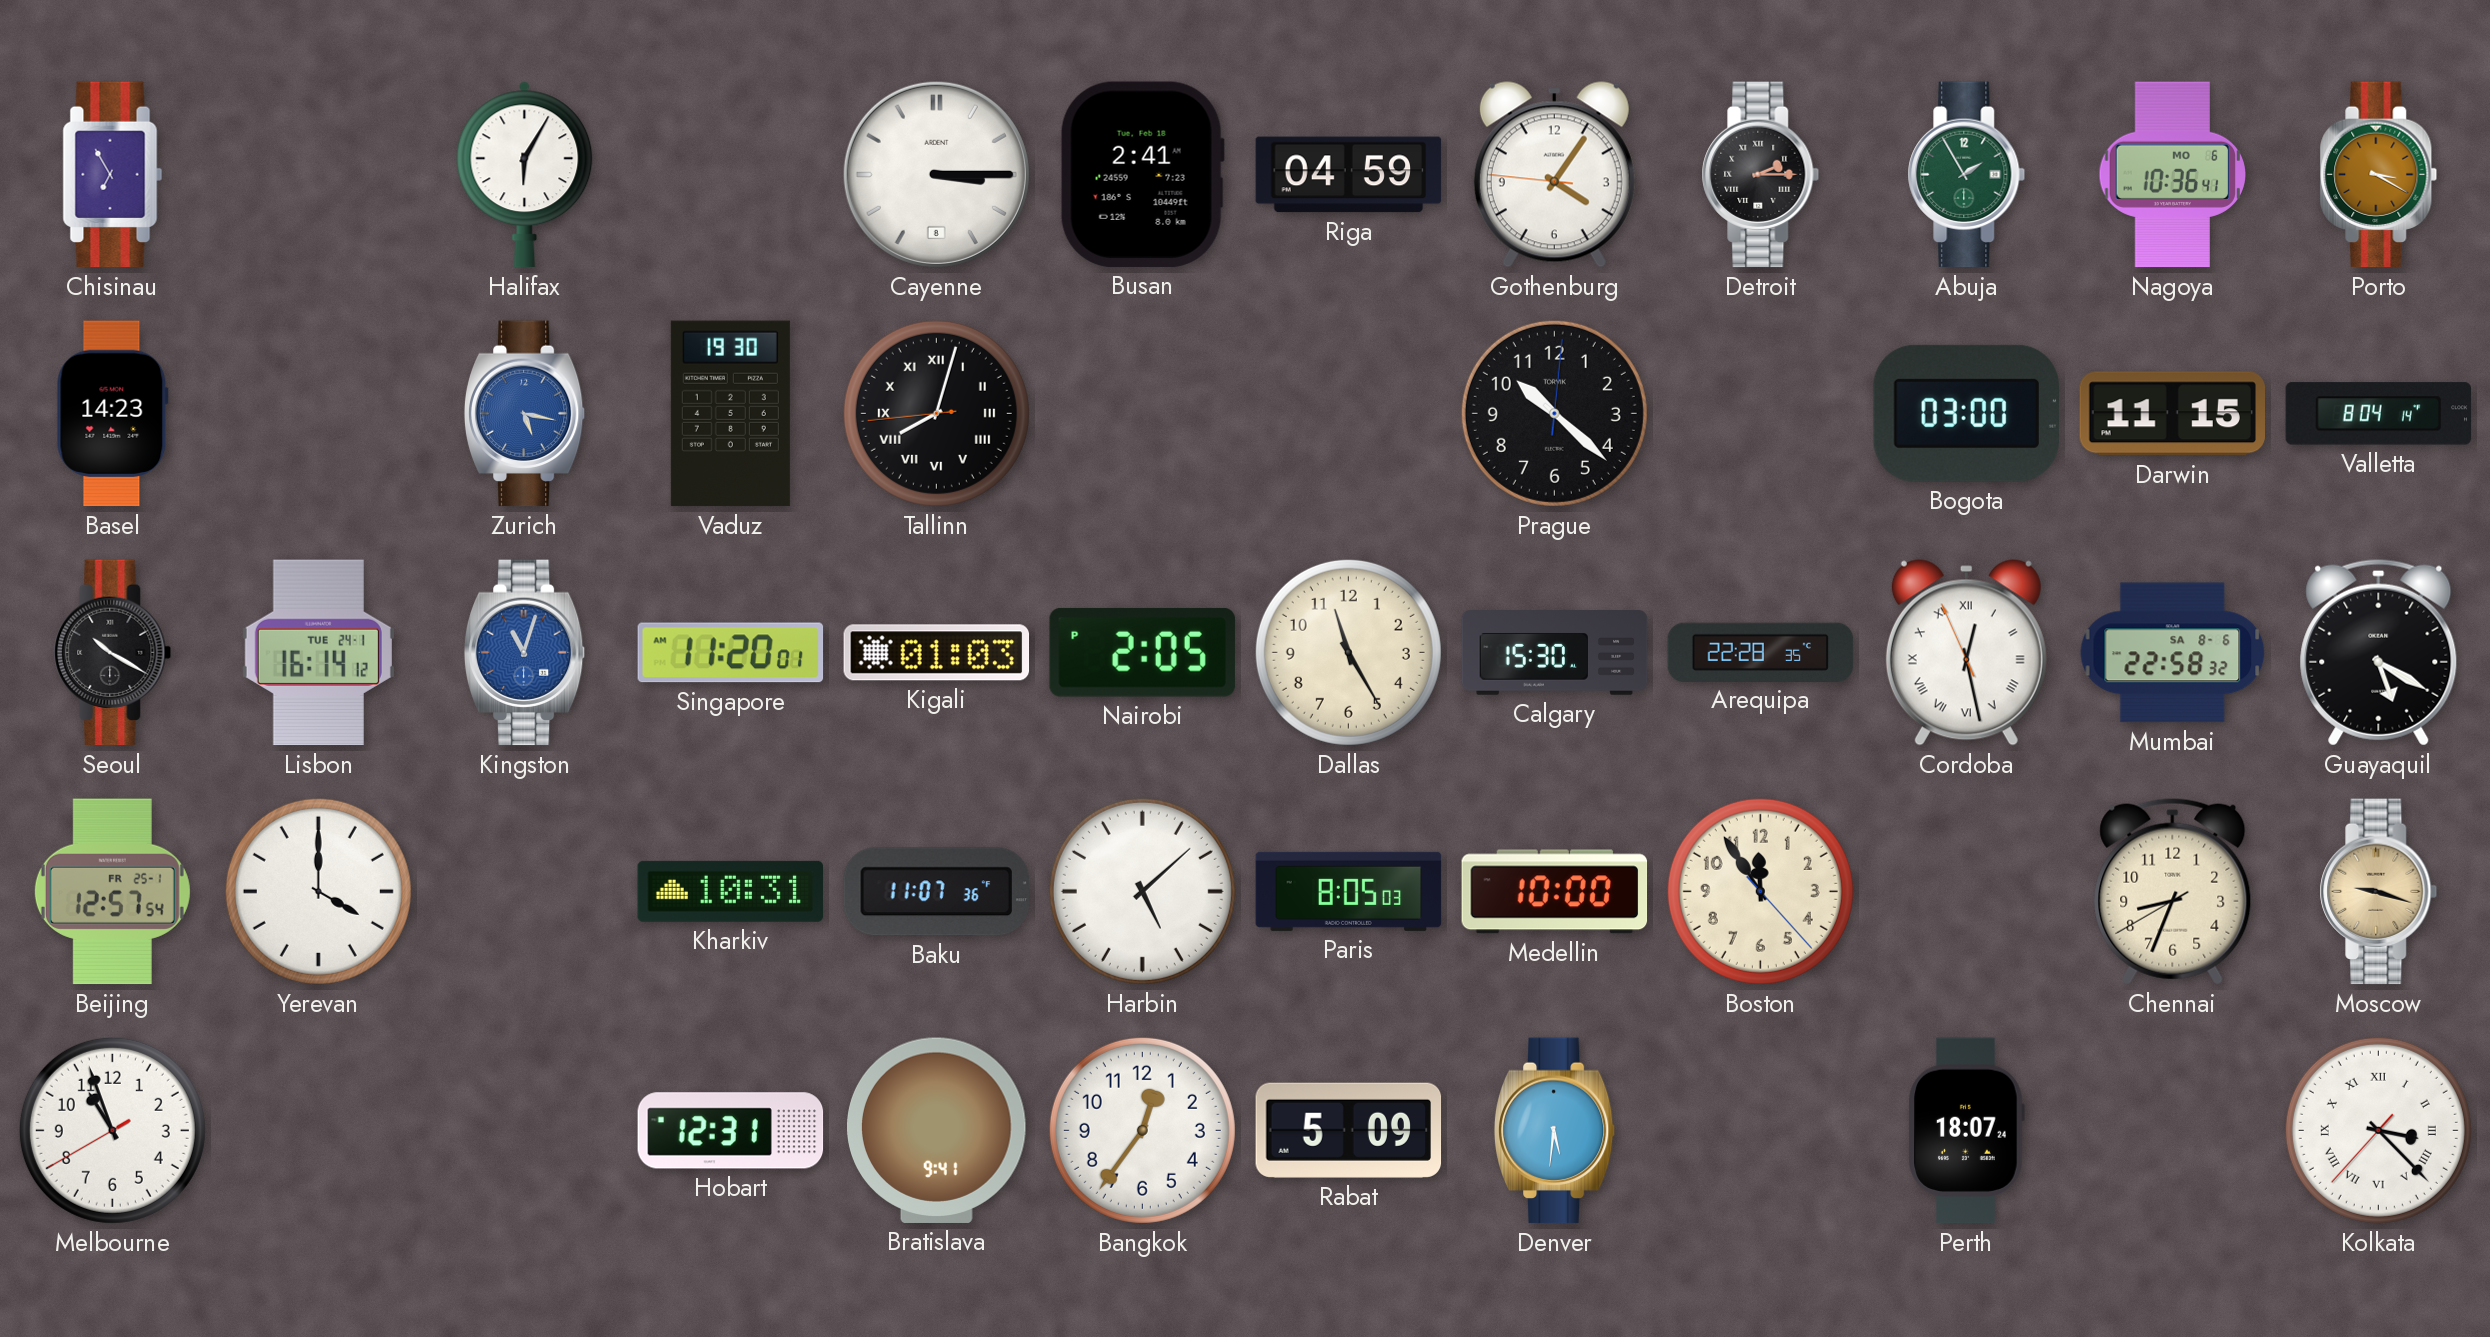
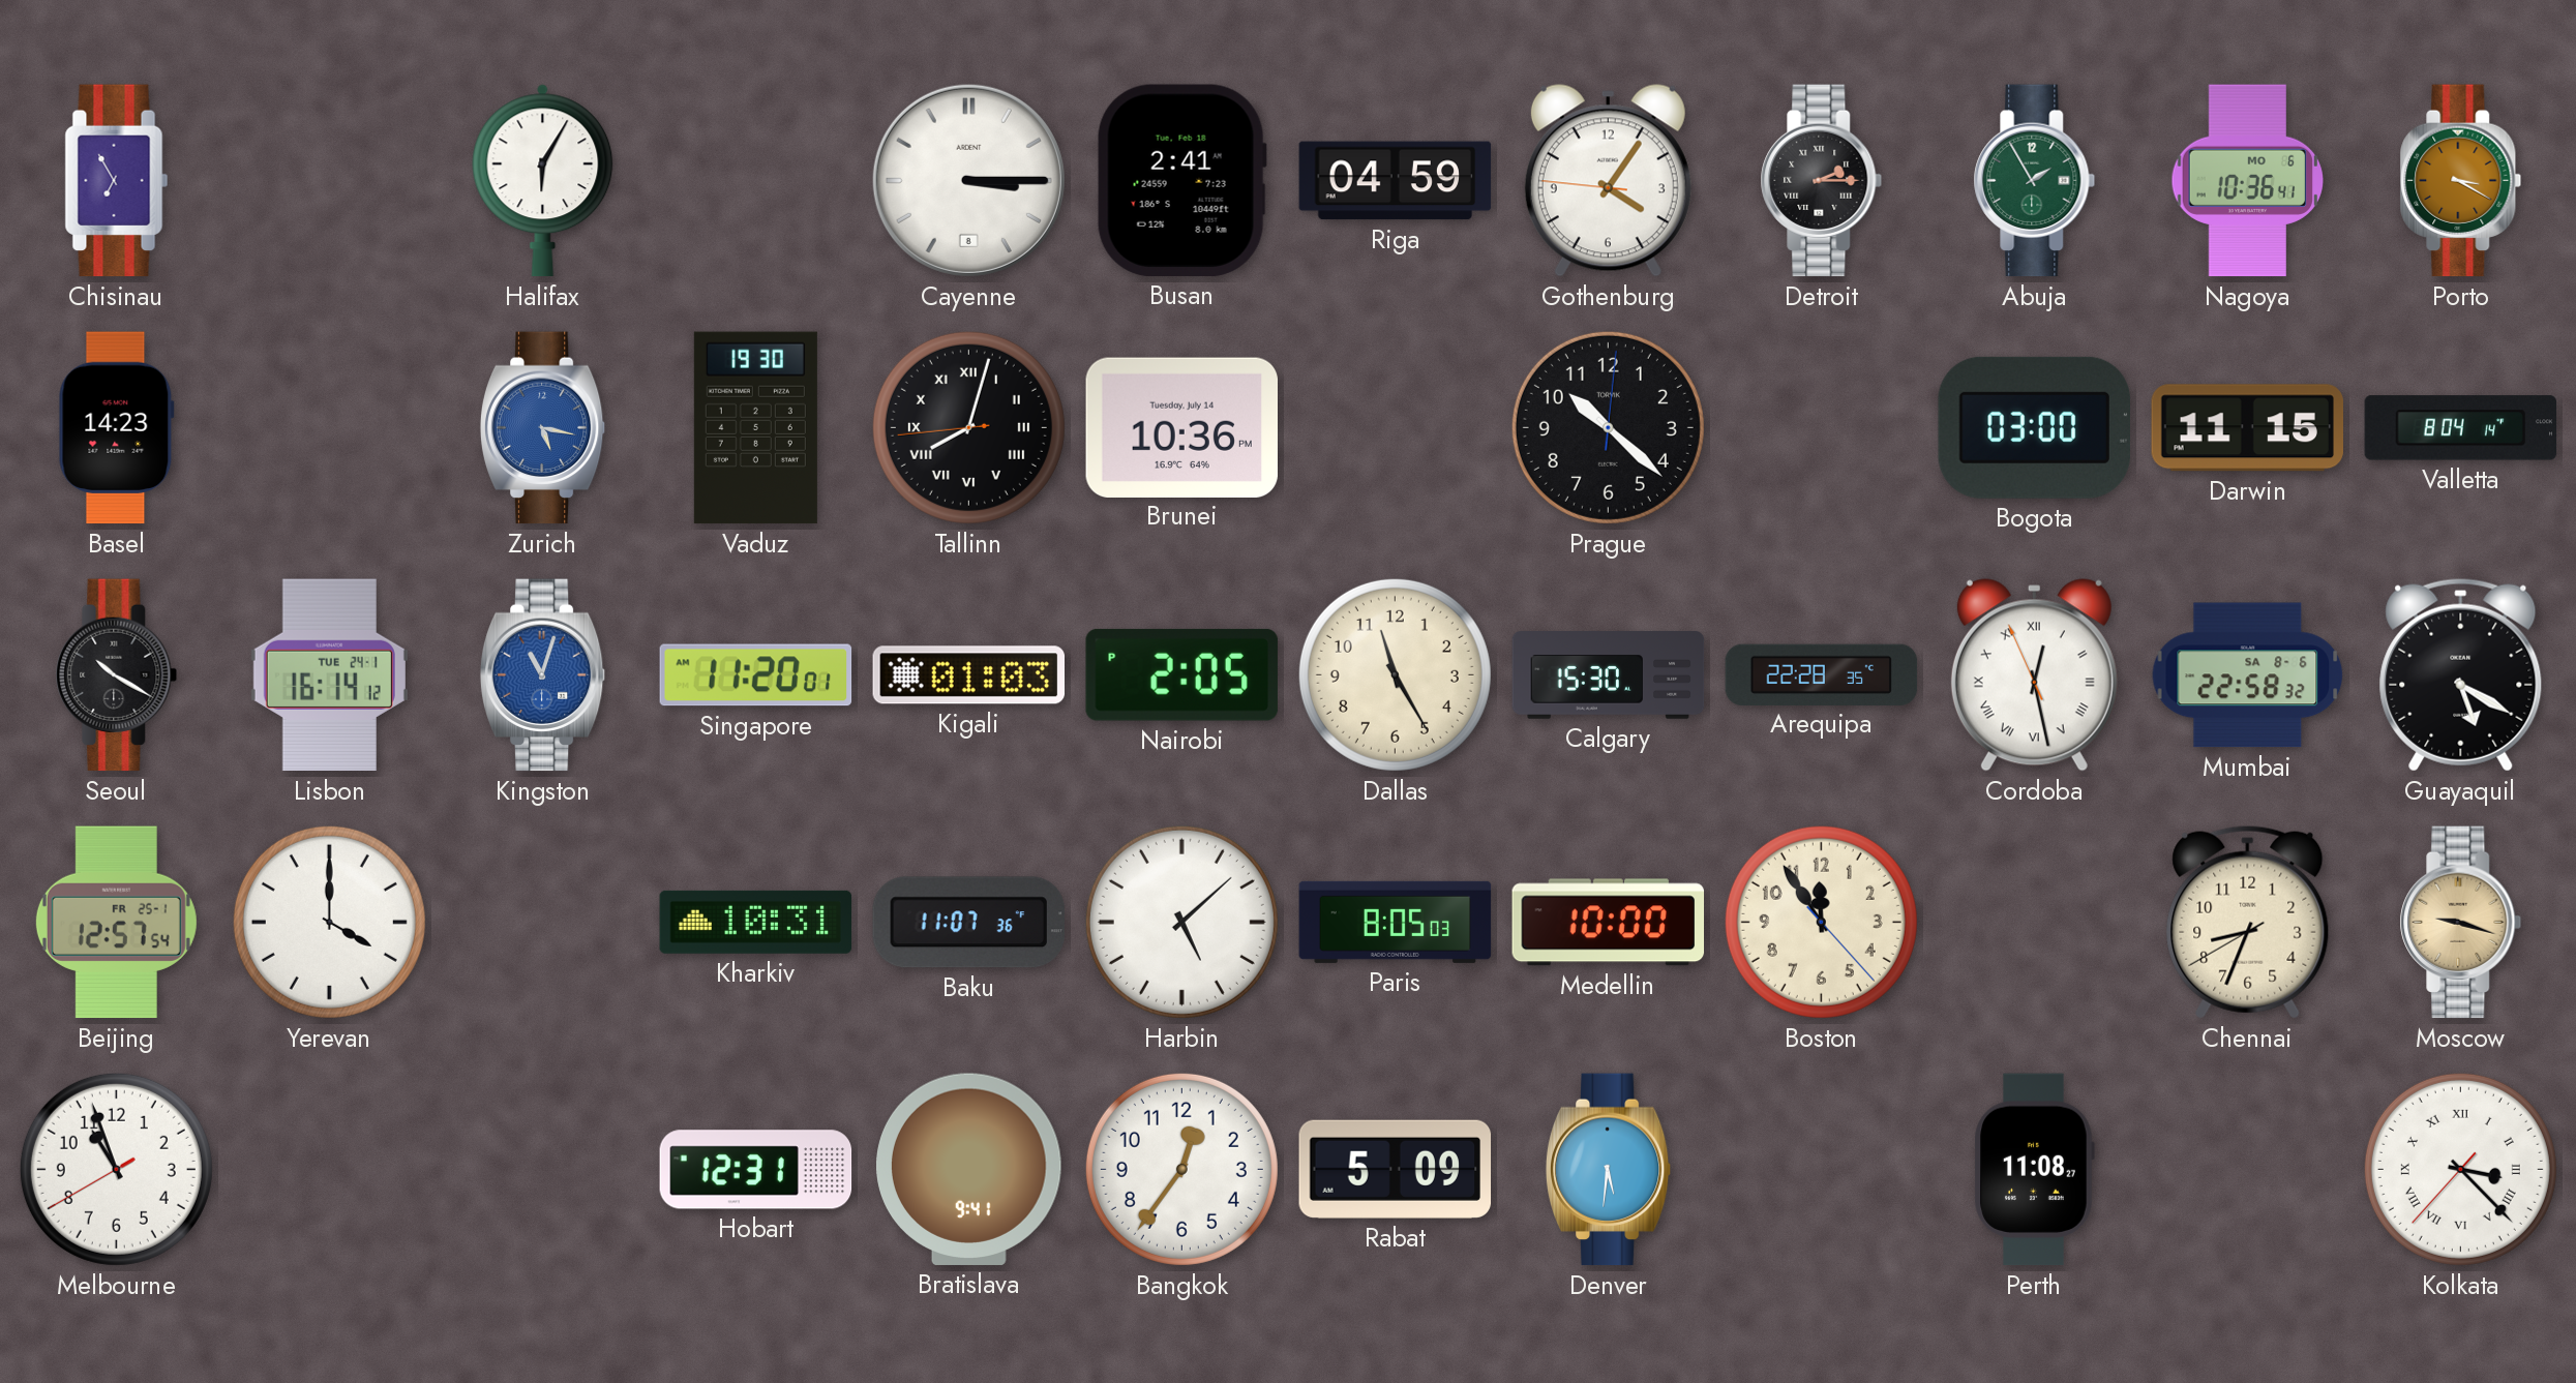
Brunei: none -> 10:36
Perth: 18:07 -> 11:08
